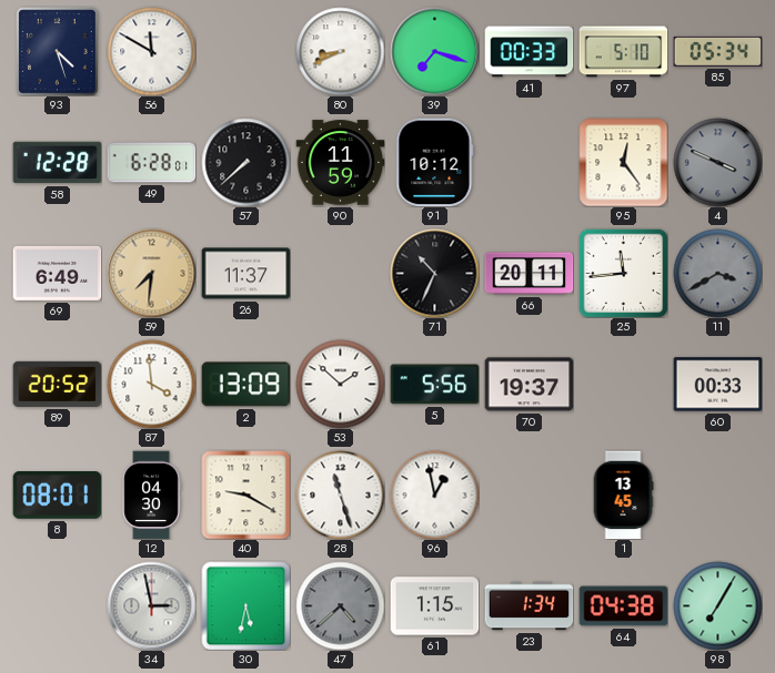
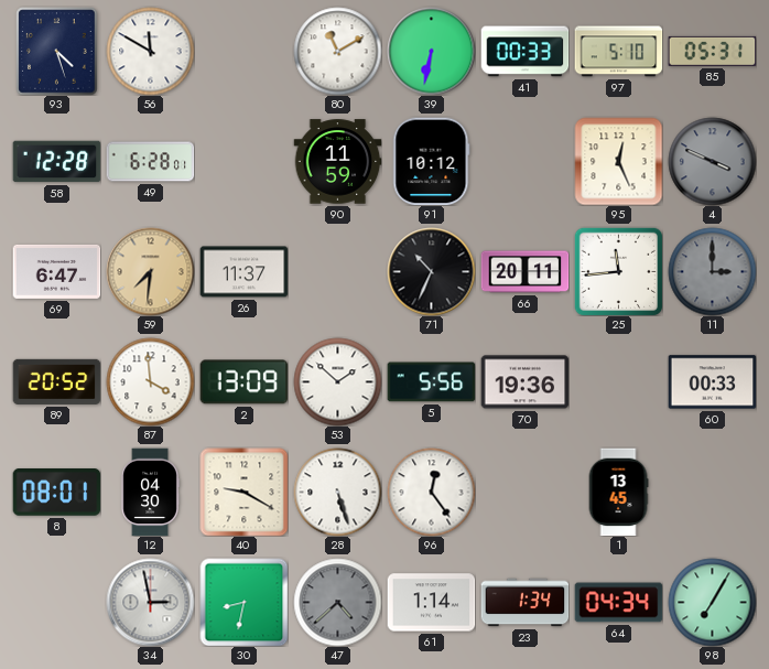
80: 8:41 -> 11:10
39: 7:18 -> 6:32
85: 05:34 -> 05:31
57: 7:38 -> none
95: 12:24 -> 12:26
69: 6:49 -> 6:47
11: 3:40 -> 3:00
70: 19:37 -> 19:36
28: 11:27 -> 5:27
96: 12:58 -> 12:24
30: 5:32 -> 8:32
61: 1:15 -> 1:14
64: 04:38 -> 04:34
